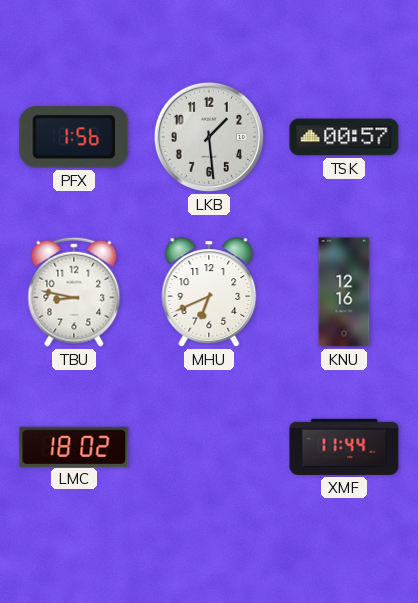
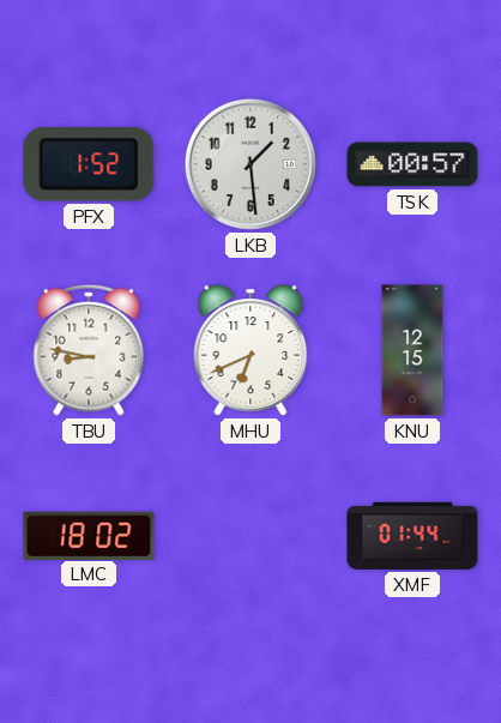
PFX: 1:56 -> 1:52
KNU: 12:16 -> 12:15
XMF: 11:44 -> 01:44
